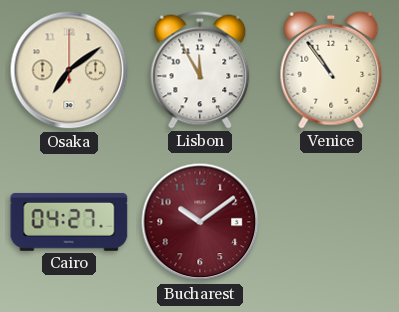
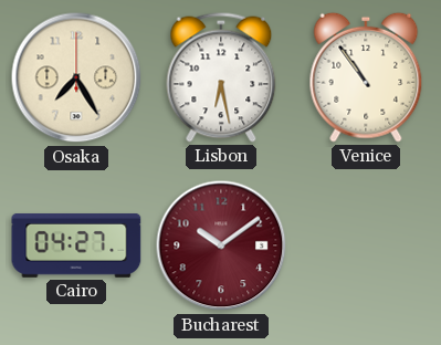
Osaka: 7:09 -> 7:25
Lisbon: 11:55 -> 6:28
